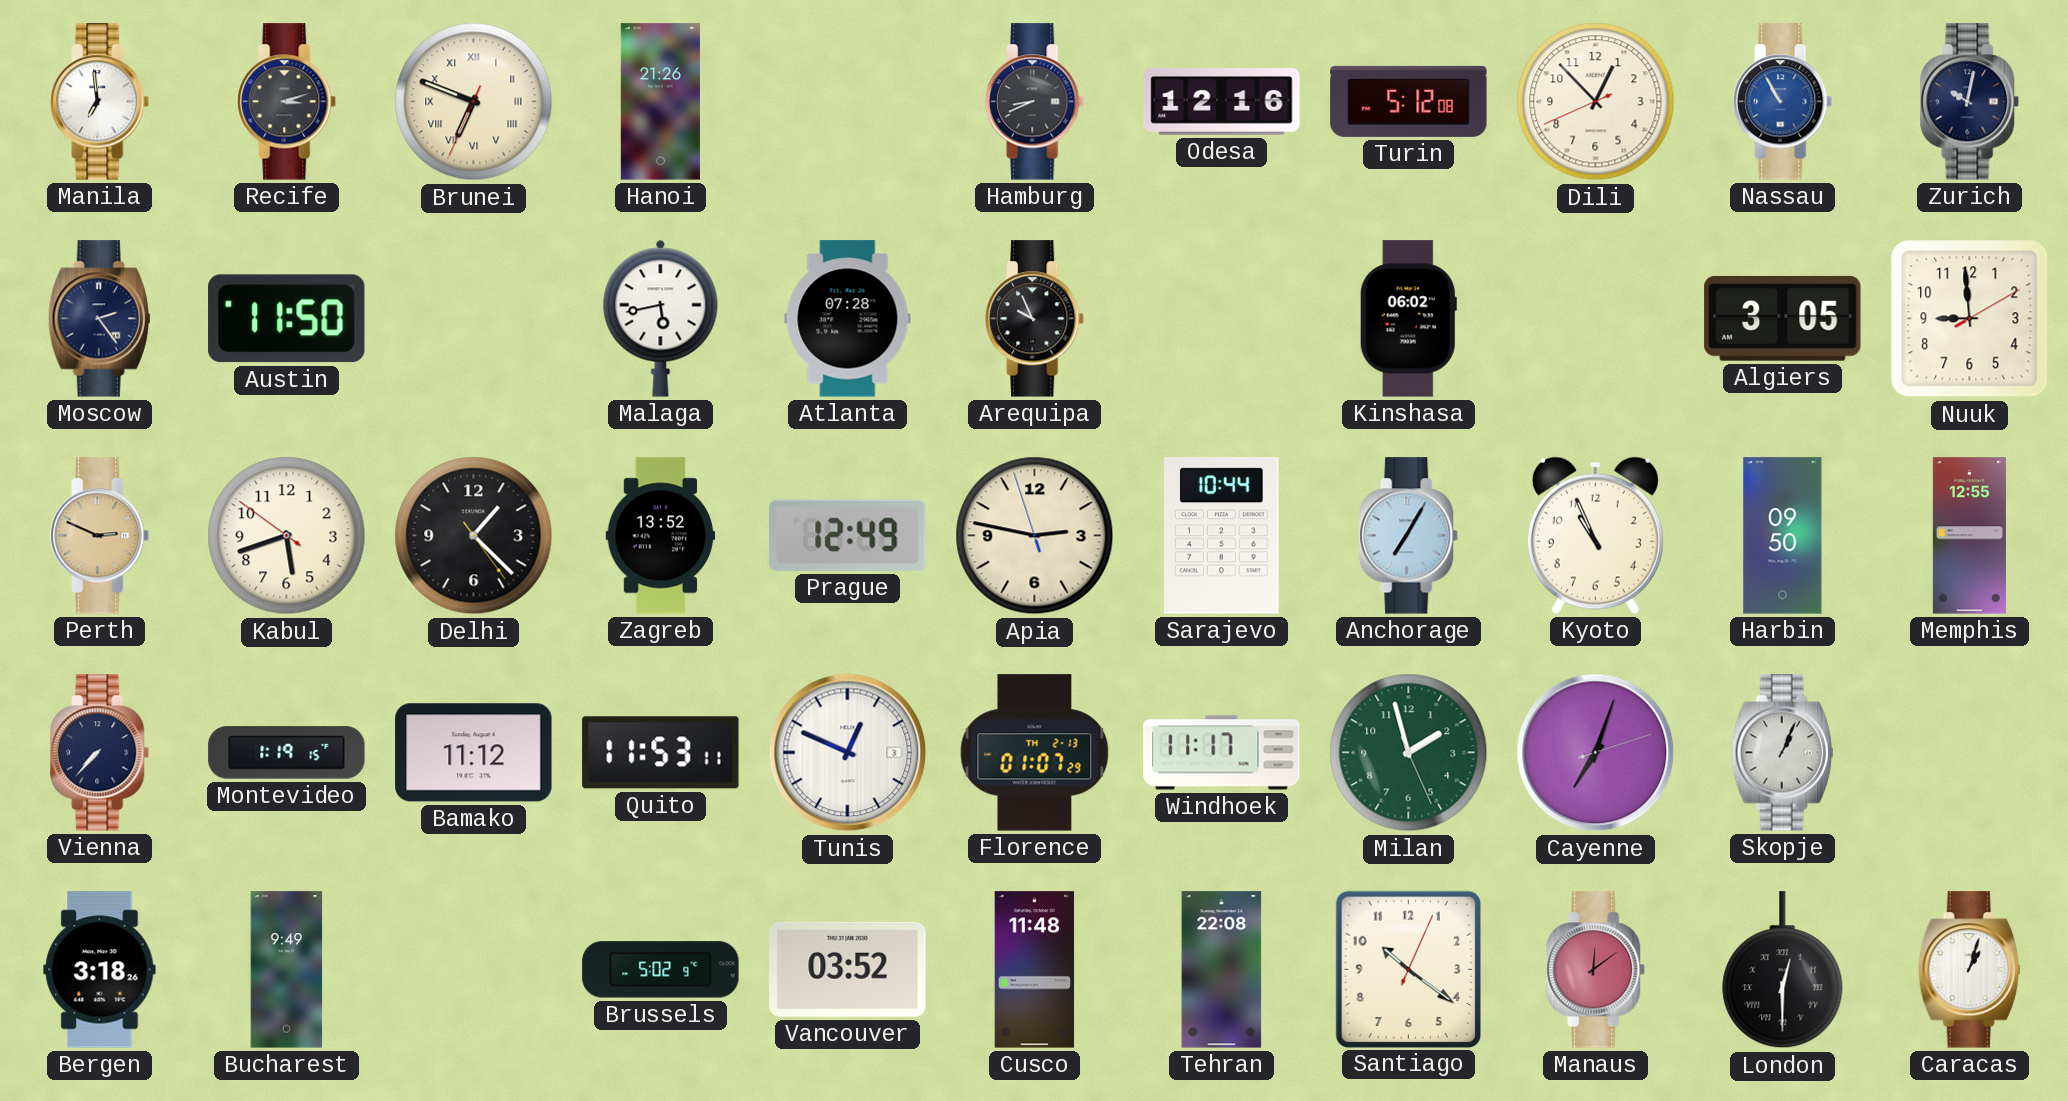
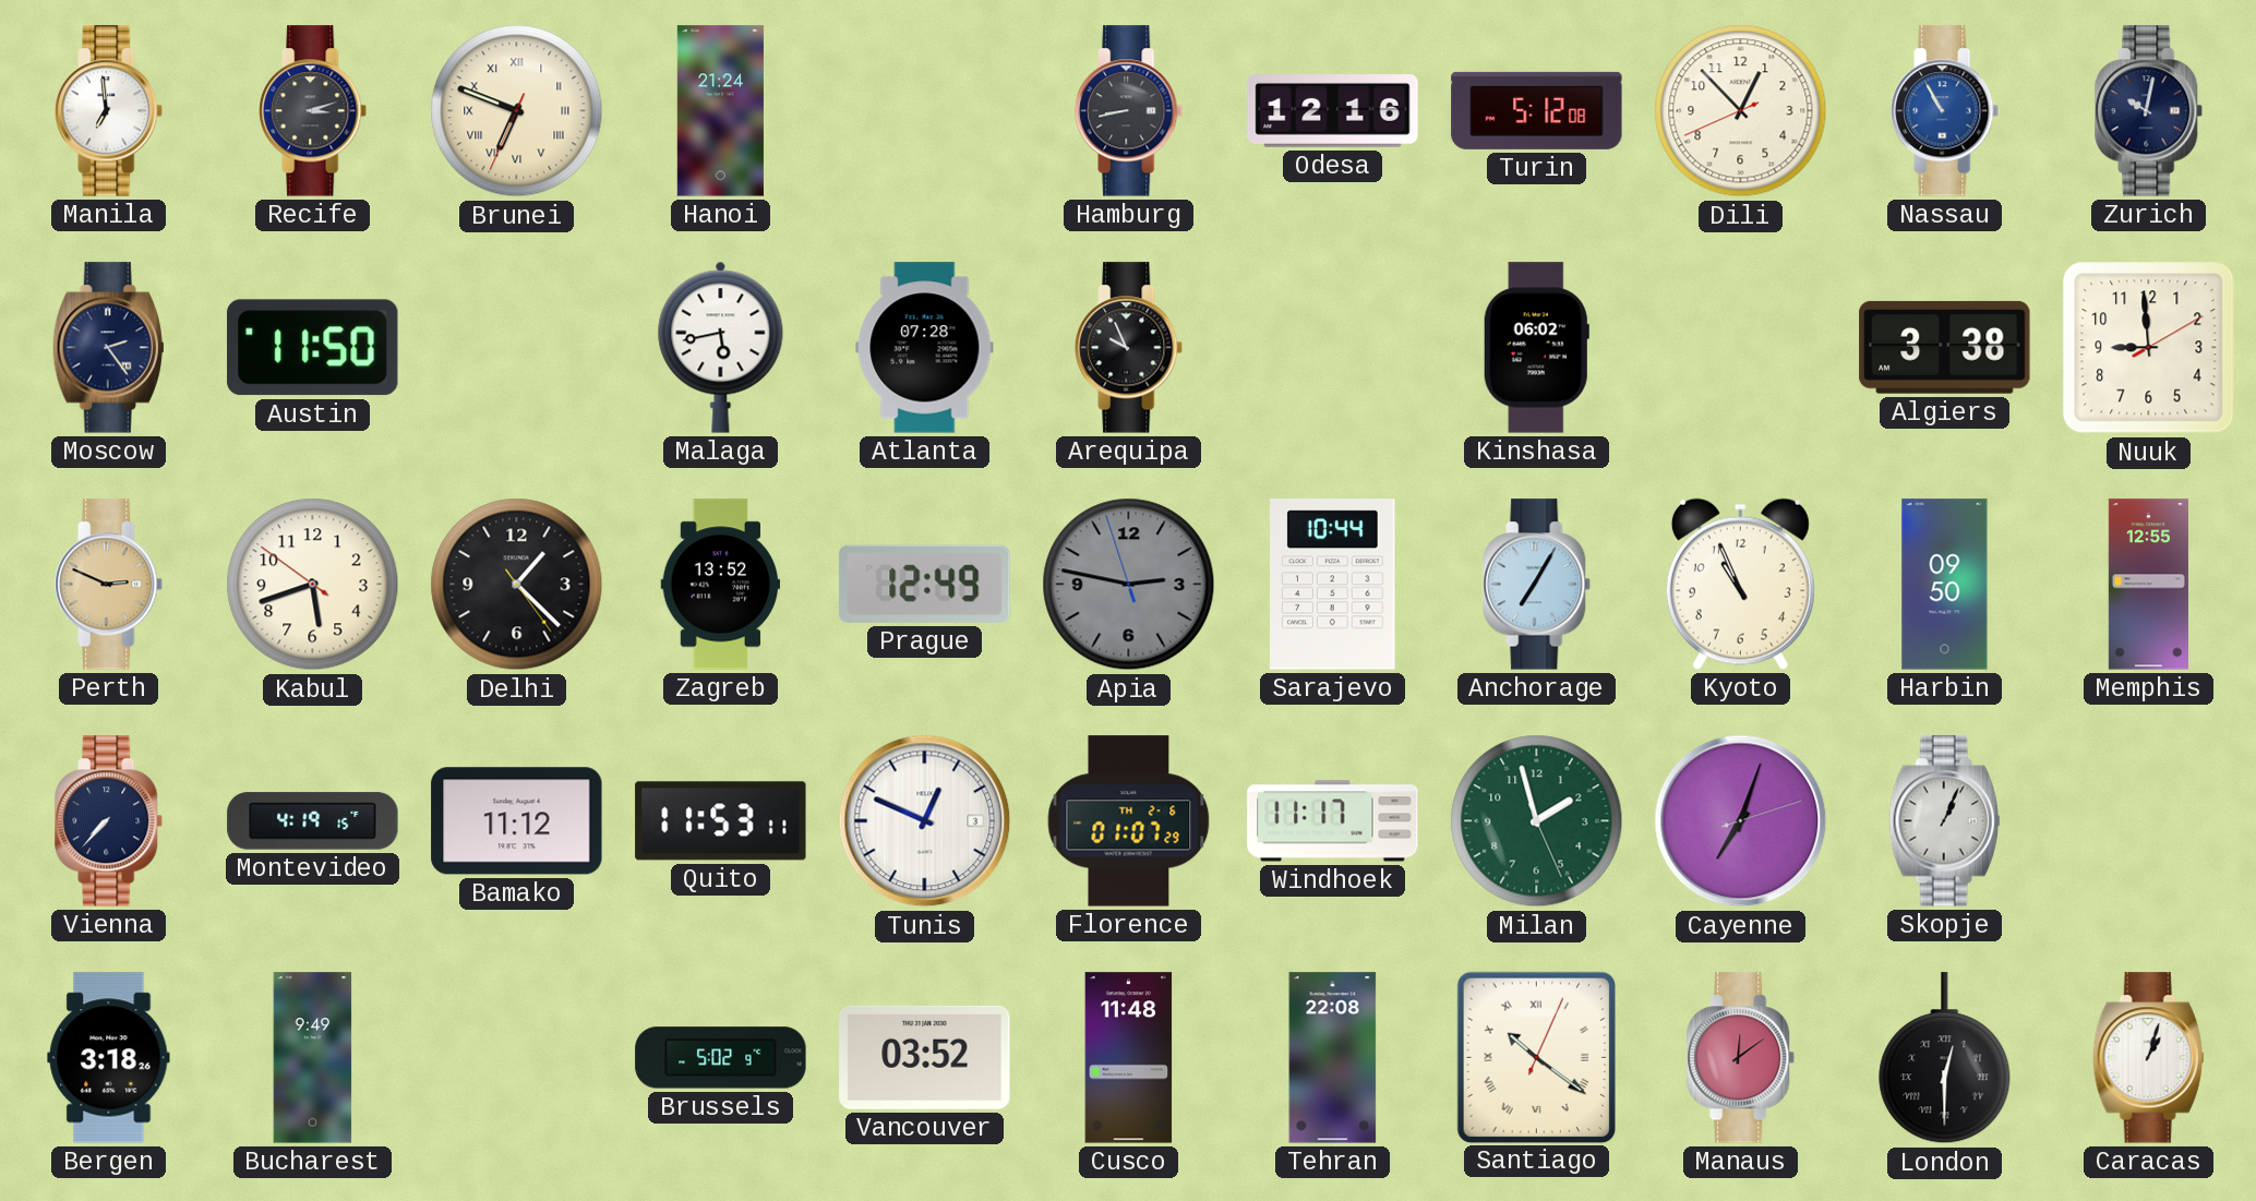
Hanoi: 21:26 -> 21:24
Hamburg: 8:41 -> 8:43
Algiers: 3:05 -> 3:38
Apia dial: cream -> grey
Montevideo: 1:19 -> 4:19
Florence date: TH 2-13 -> TH 2-6
Santiago numerals: Arabic -> Roman
